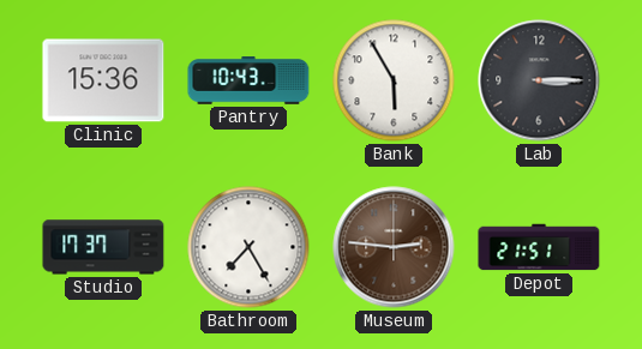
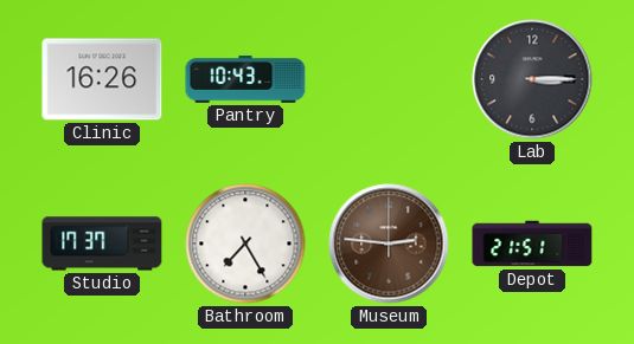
Clinic: 15:36 -> 16:26
Bank: 5:55 -> none
